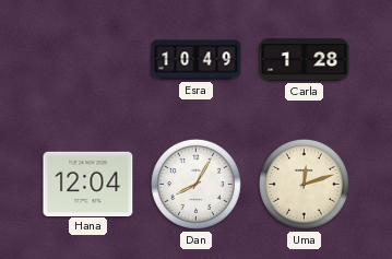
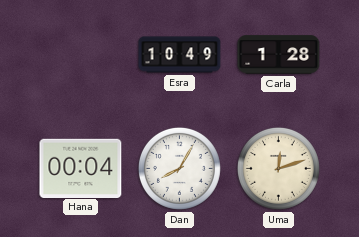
Hana: 12:04 -> 00:04
